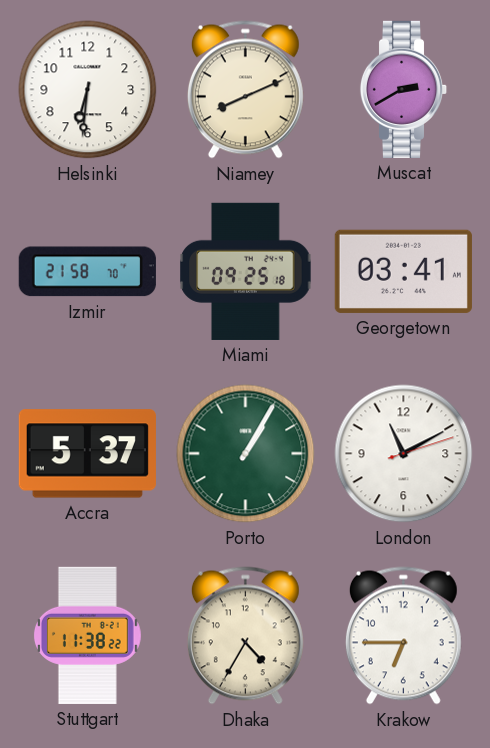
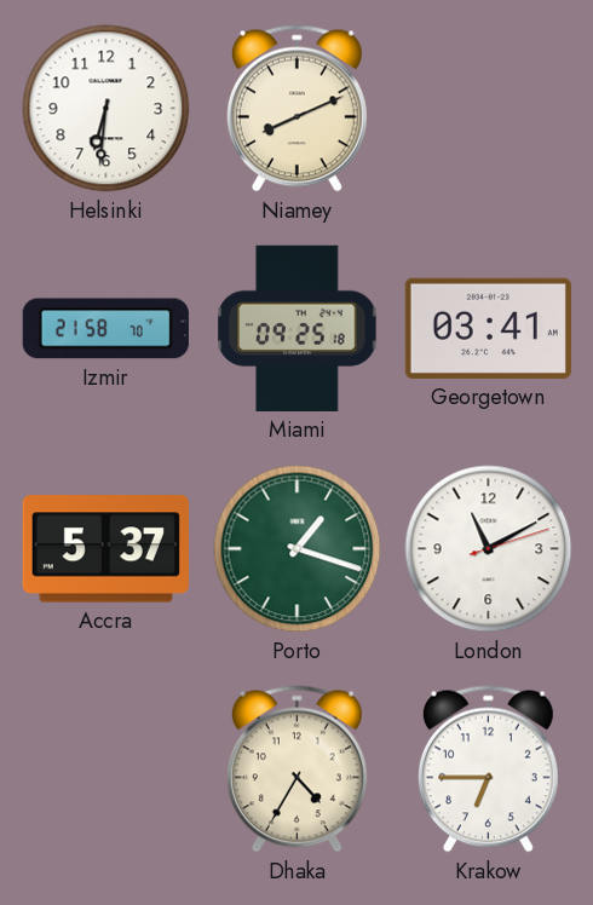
Muscat: 2:40 -> none
Porto: 1:05 -> 1:18
Stuttgart: 11:38 -> none
